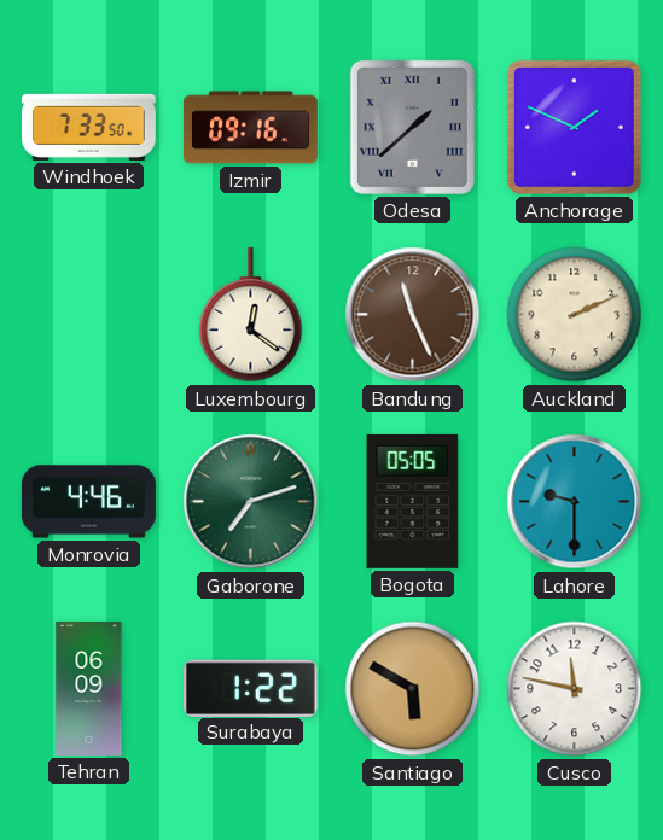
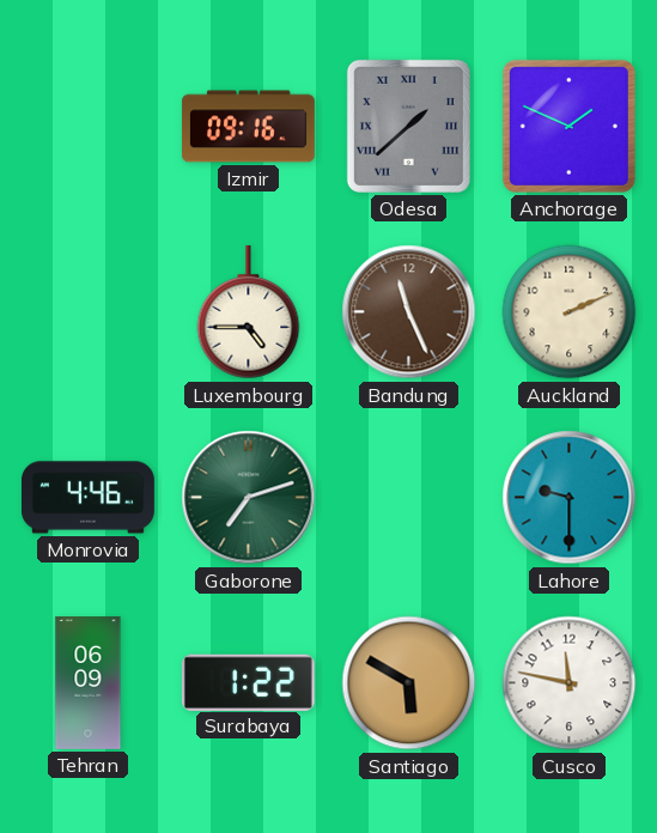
Windhoek: 7:33 -> none
Luxembourg: 12:21 -> 4:45
Bogota: 05:05 -> none
